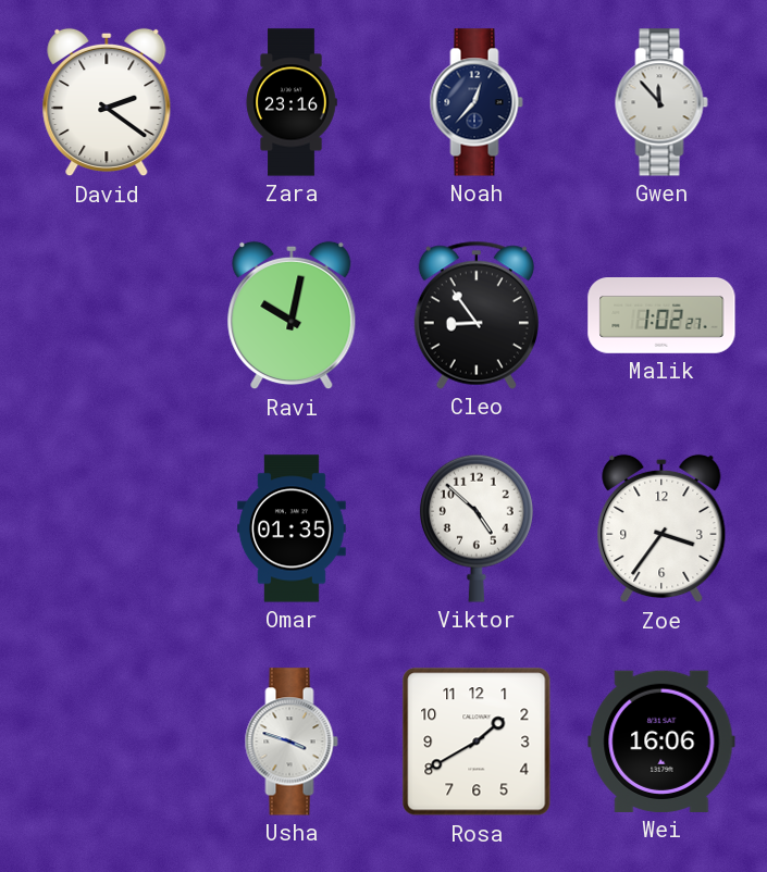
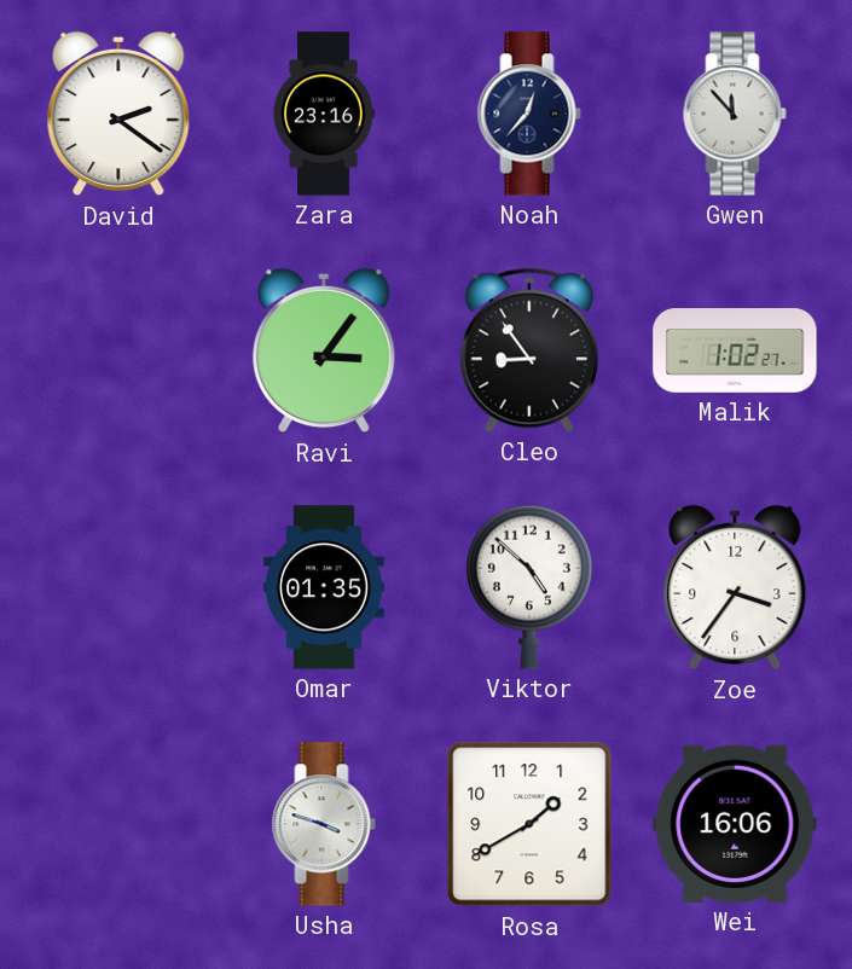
Ravi: 10:02 -> 3:06
